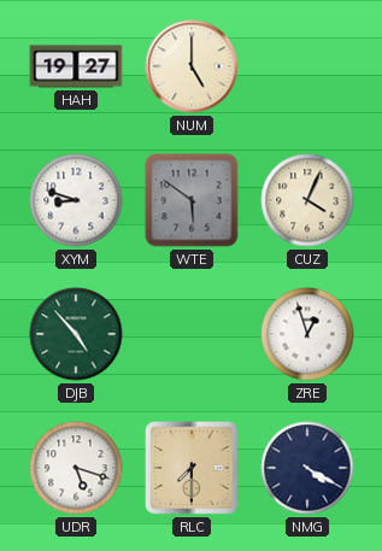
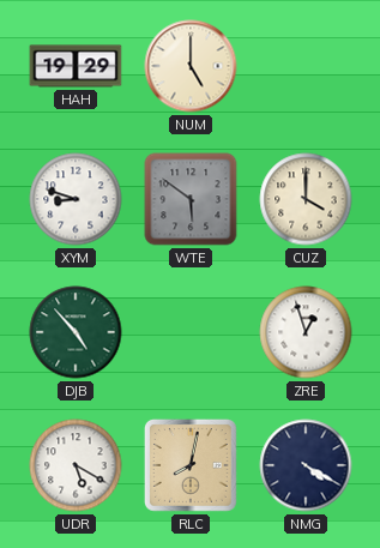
HAH: 19:27 -> 19:29
CUZ: 4:04 -> 4:00
UDR: 5:18 -> 5:20
RLC: 7:30 -> 8:02
